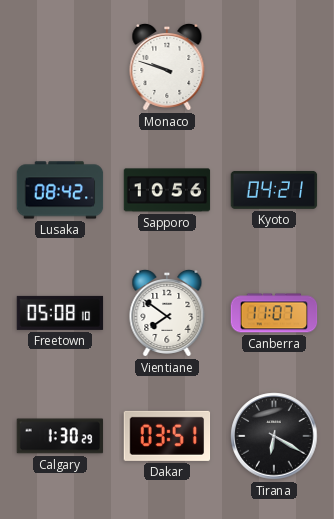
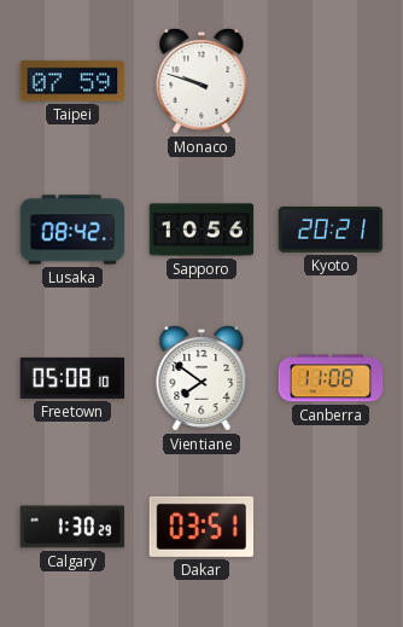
Taipei: none -> 07:59
Kyoto: 04:21 -> 20:21
Canberra: 11:07 -> 11:08
Tirana: 6:20 -> none
